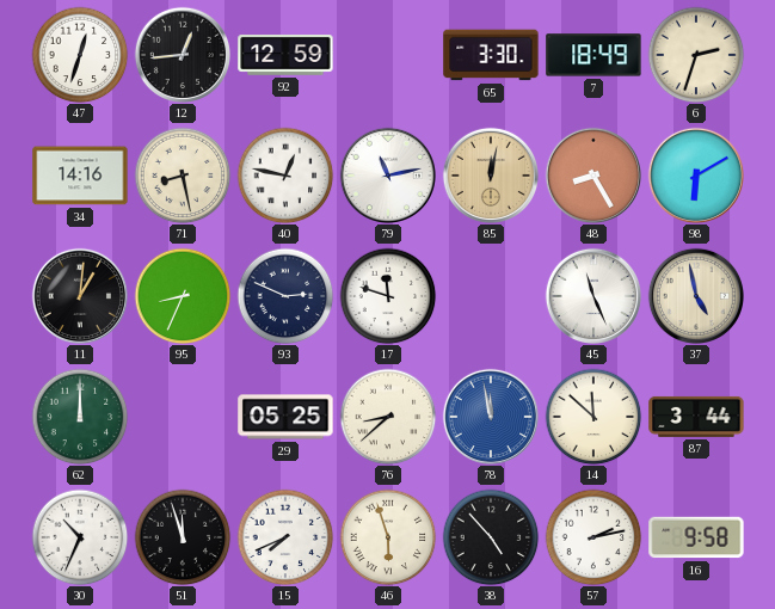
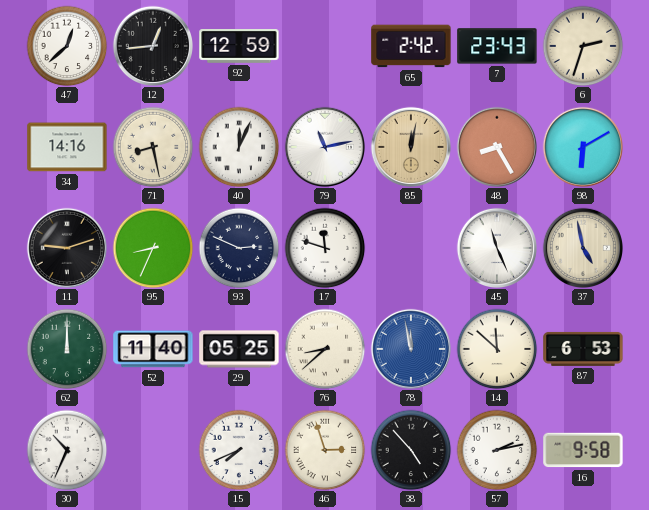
47: 12:33 -> 12:38
65: 3:30 -> 2:42
7: 18:49 -> 23:43
40: 12:47 -> 12:04
11: 1:01 -> 9:12
52: none -> 11:40
87: 3:44 -> 6:53
51: 11:57 -> none
46: 5:57 -> 2:57
